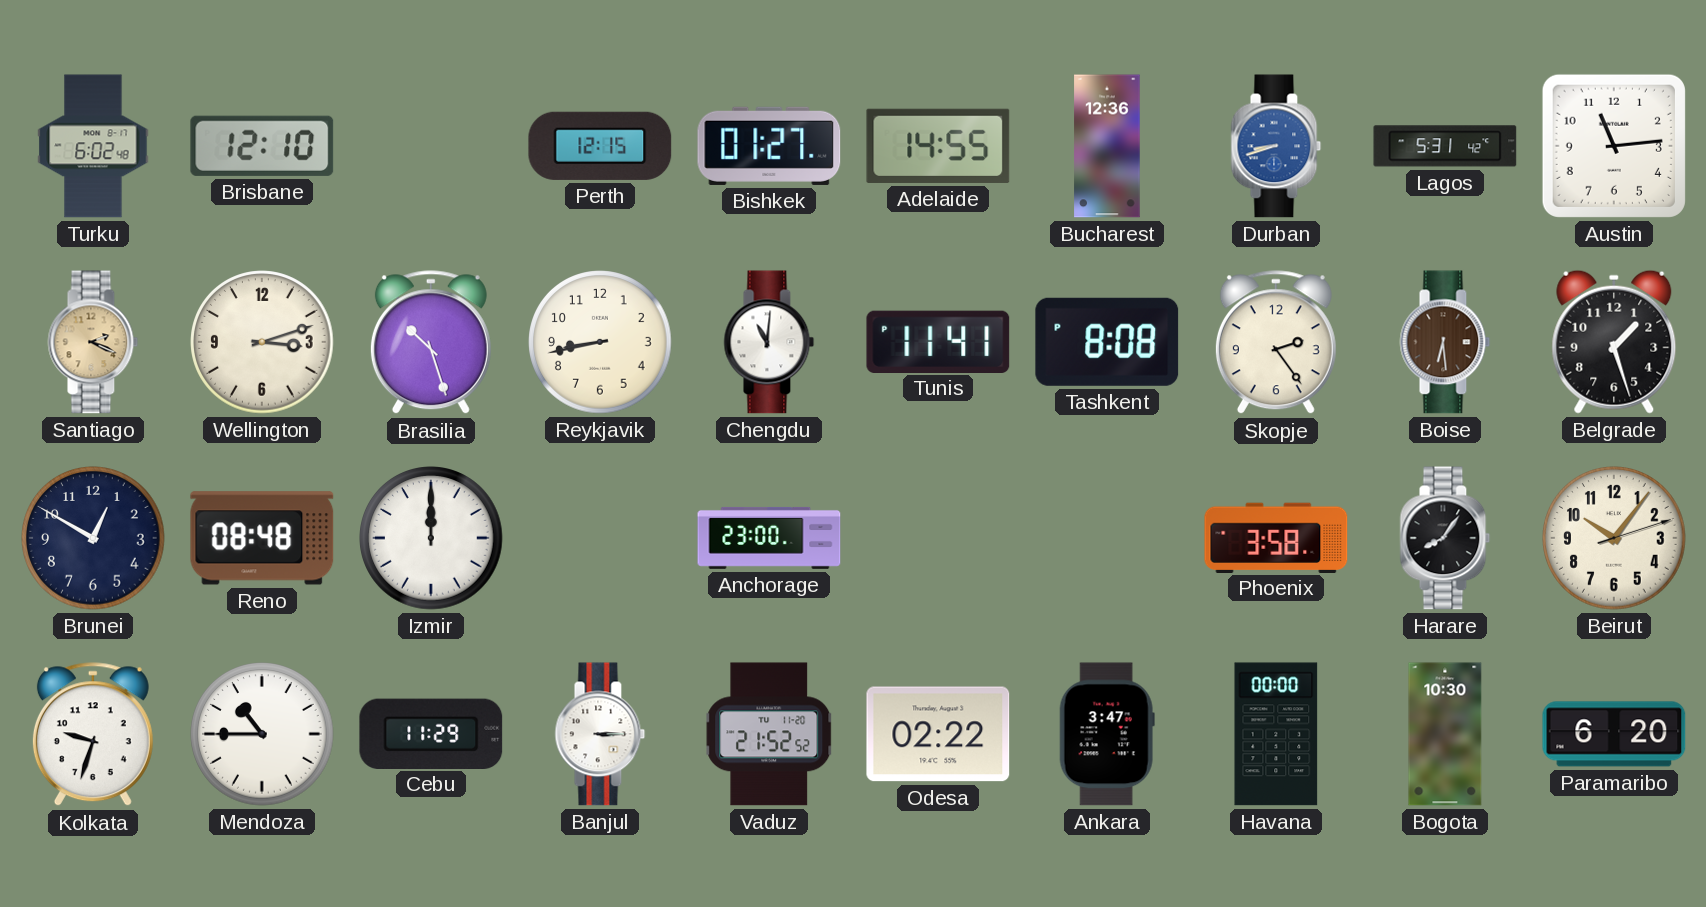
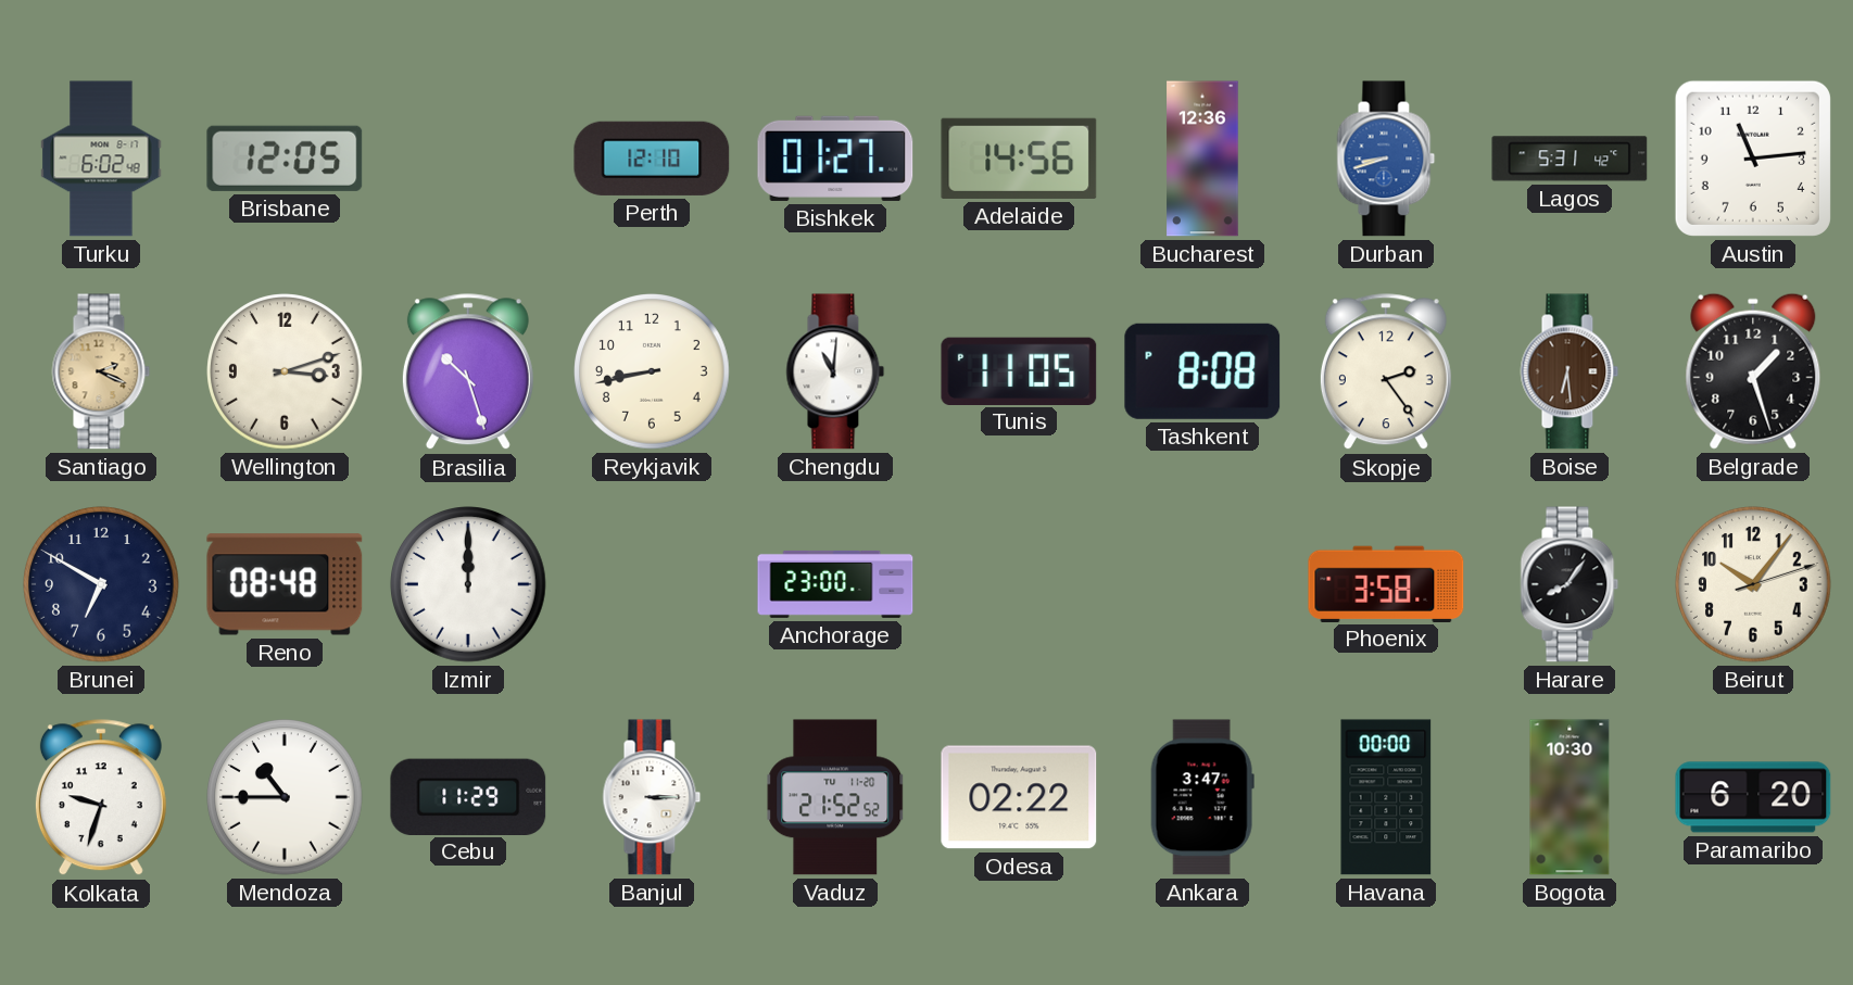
Brisbane: 12:10 -> 12:05
Perth: 12:15 -> 12:10
Adelaide: 14:55 -> 14:56
Tunis: 11:41 -> 11:05
Brunei: 12:50 -> 6:50
